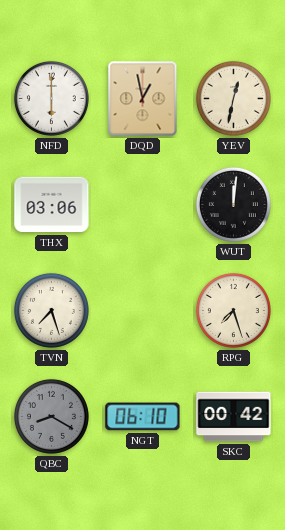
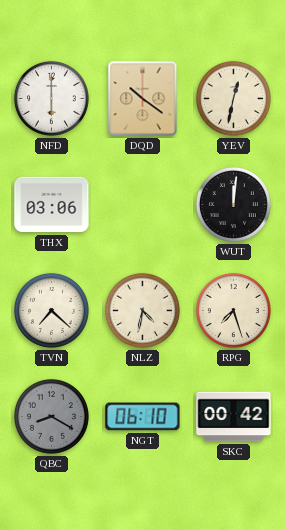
DQD: 12:58 -> 10:21
TVN: 7:27 -> 7:22
NLZ: none -> 4:32
